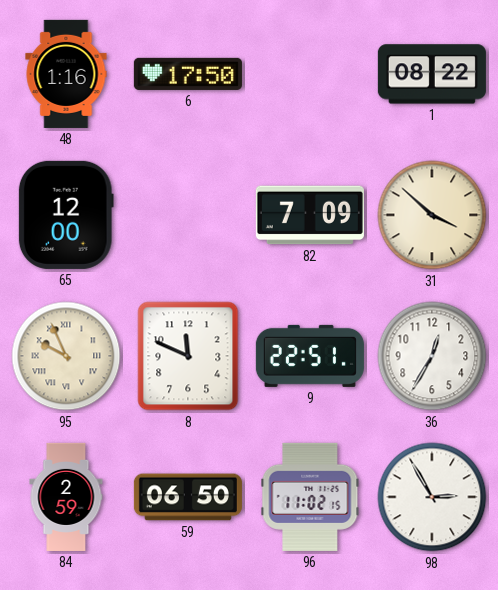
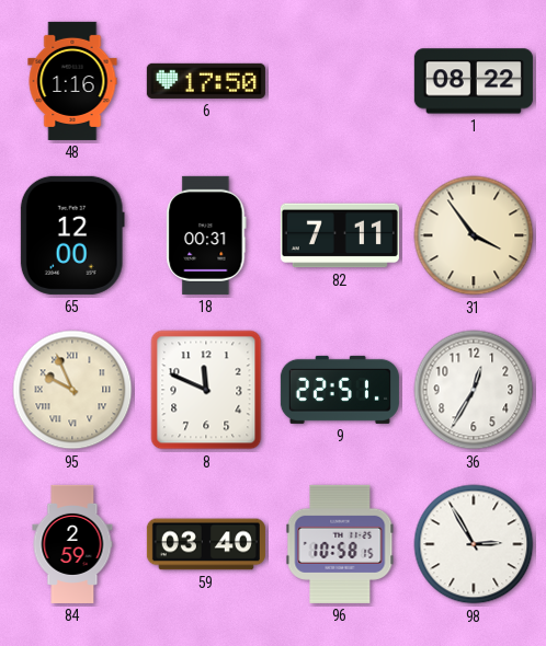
18: none -> 00:31
82: 7:09 -> 7:11
31: 3:52 -> 3:54
59: 06:50 -> 03:40
96: 11:02 -> 10:58
